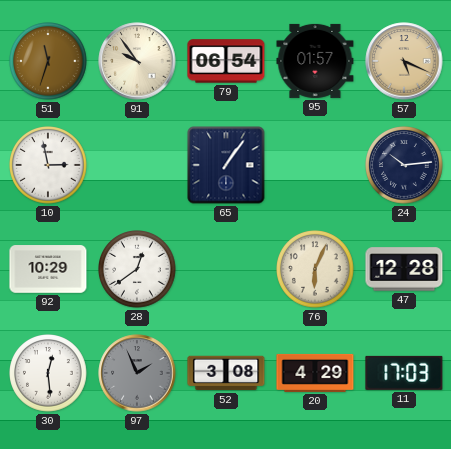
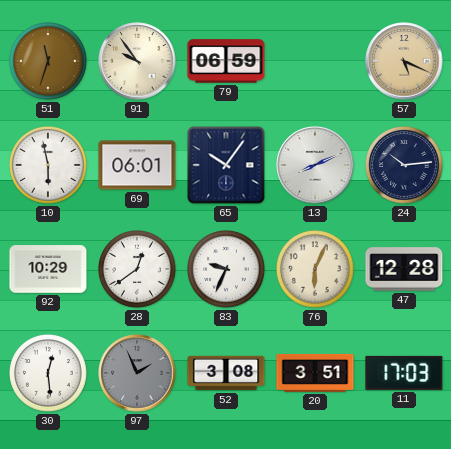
79: 06:54 -> 06:59
95: 01:57 -> none
10: 2:58 -> 5:58
69: none -> 06:01
65: 1:06 -> 10:06
13: none -> 8:11
83: none -> 9:34
20: 4:29 -> 3:51
